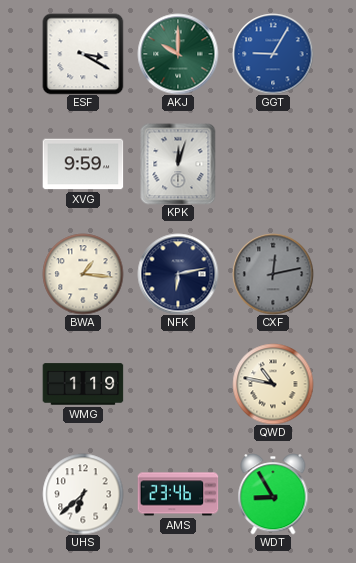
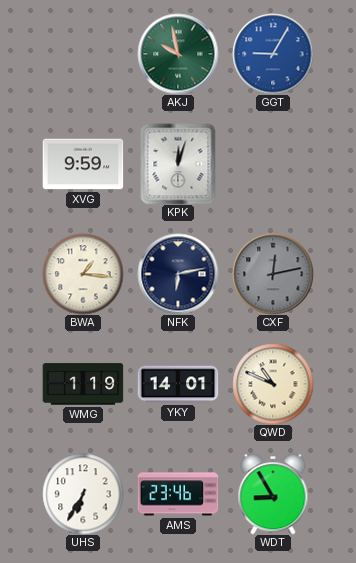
ESF: 3:20 -> none
AKJ: 10:00 -> 9:58
YKY: none -> 14:01
QWD: 10:47 -> 10:49
UHS: 6:38 -> 6:35
